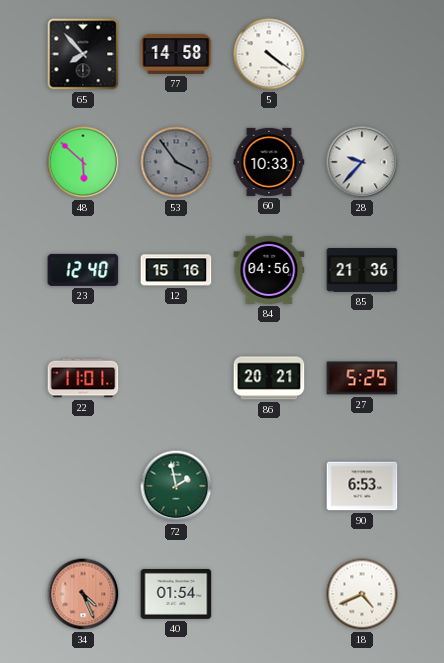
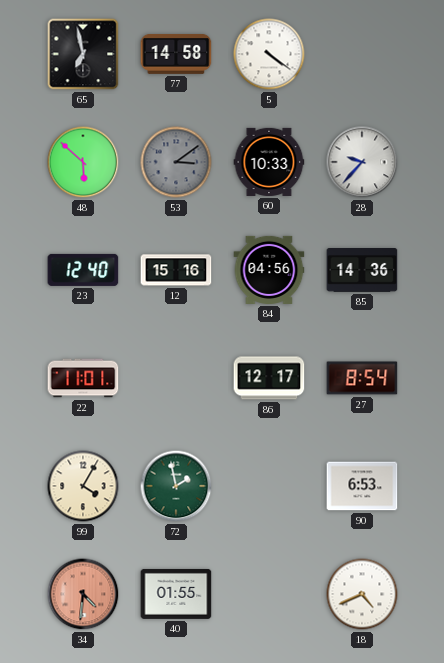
65: 7:53 -> 6:58
53: 3:54 -> 3:09
85: 21:36 -> 14:36
86: 20:21 -> 12:17
27: 5:25 -> 8:54
99: none -> 4:05
34: 4:26 -> 4:31
40: 01:54 -> 01:55
